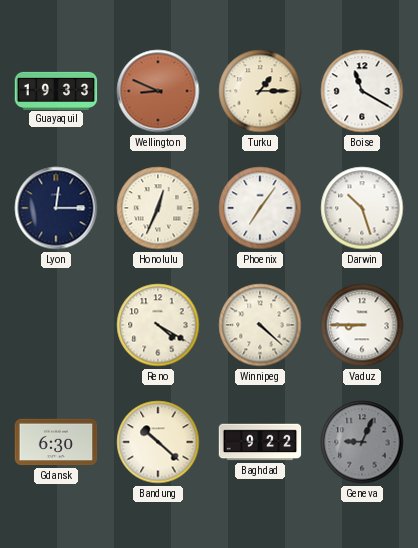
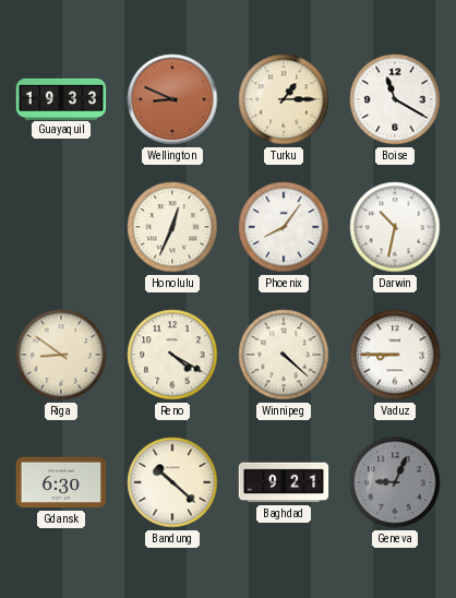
Lyon: 12:15 -> none
Phoenix: 7:06 -> 8:06
Darwin: 10:27 -> 10:32
Riga: none -> 8:51
Baghdad: 9:22 -> 9:21
